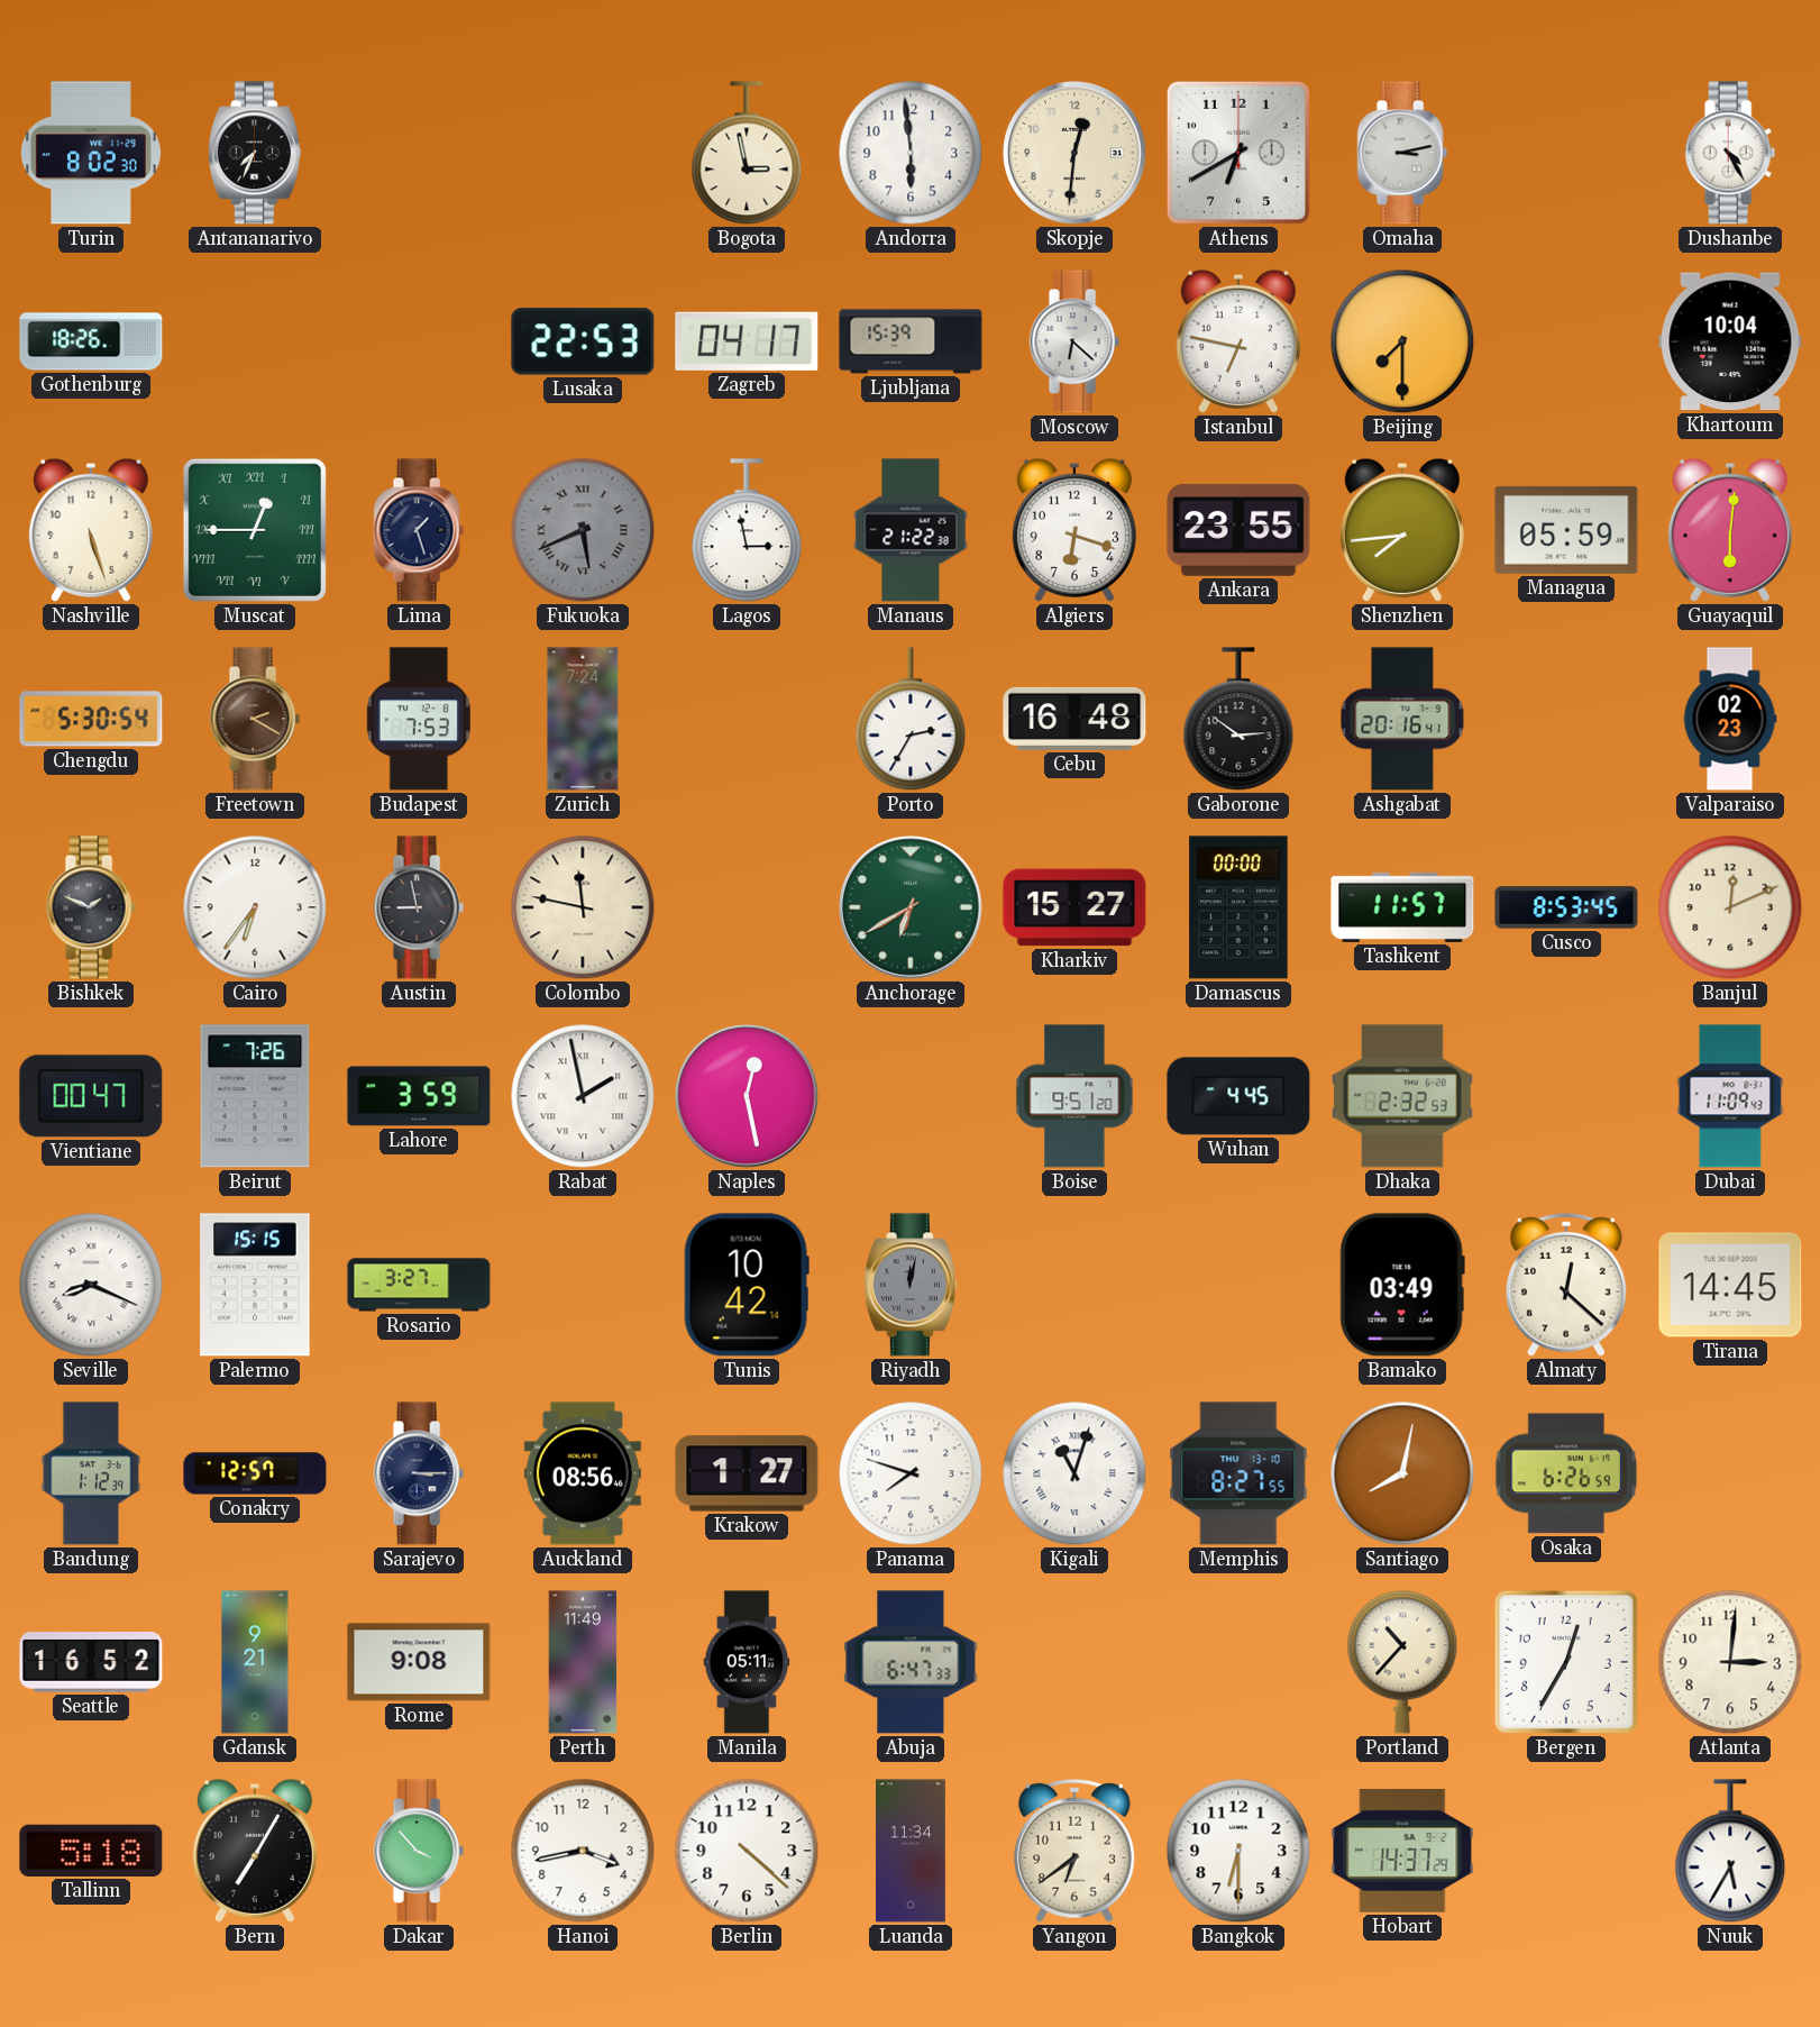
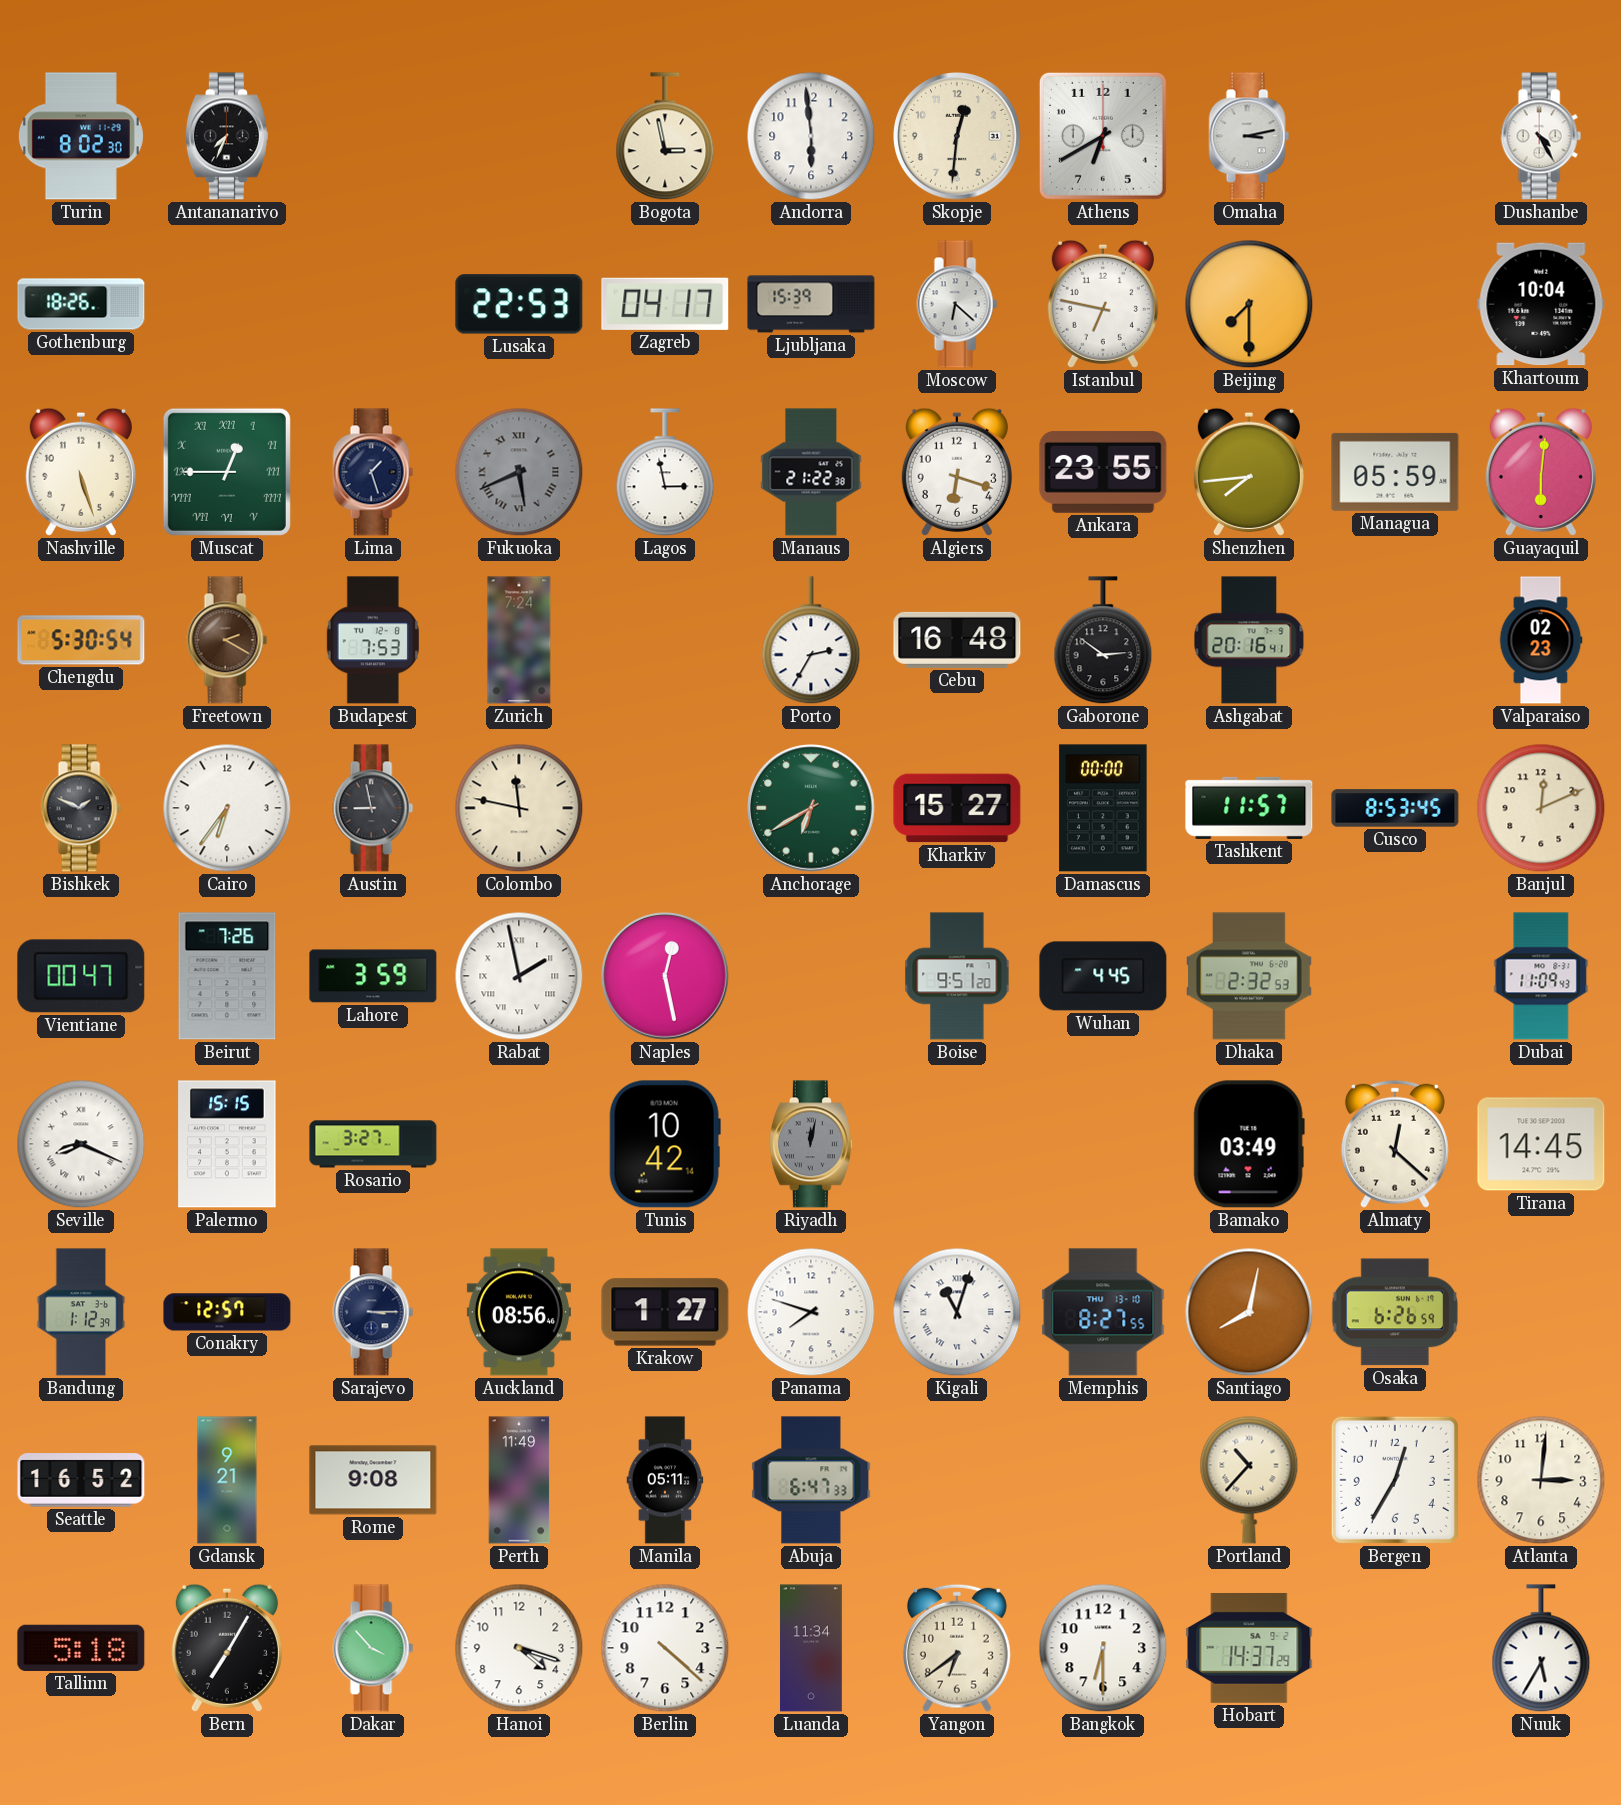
Hanoi: 3:43 -> 4:18
